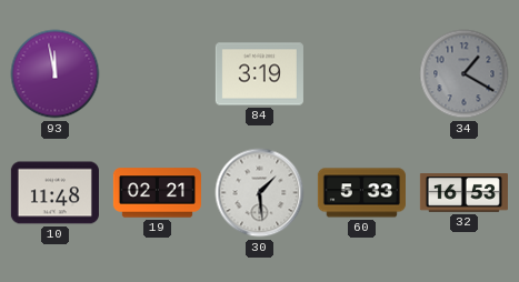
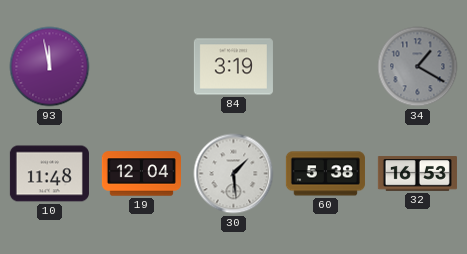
19: 02:21 -> 12:04
60: 5:33 -> 5:38
